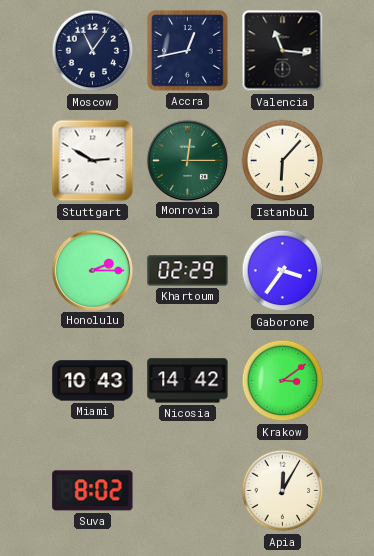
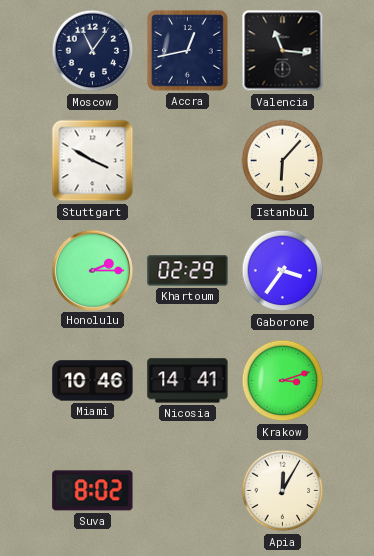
Stuttgart: 2:50 -> 3:50
Monrovia: 12:15 -> none
Miami: 10:43 -> 10:46
Nicosia: 14:42 -> 14:41
Krakow: 3:09 -> 3:12
